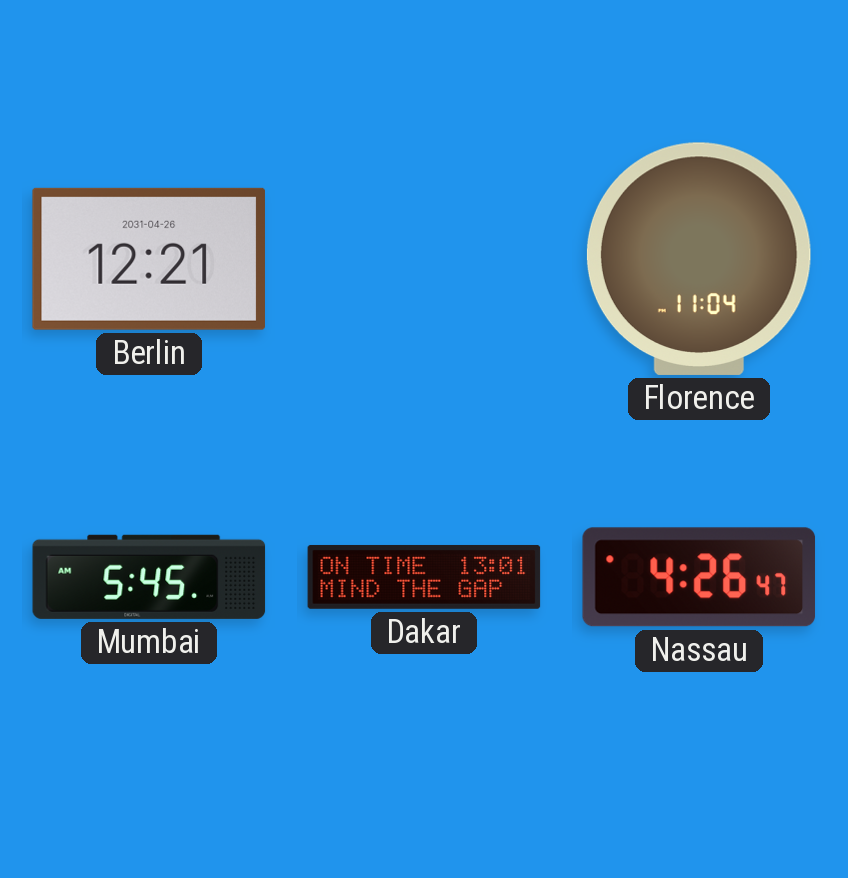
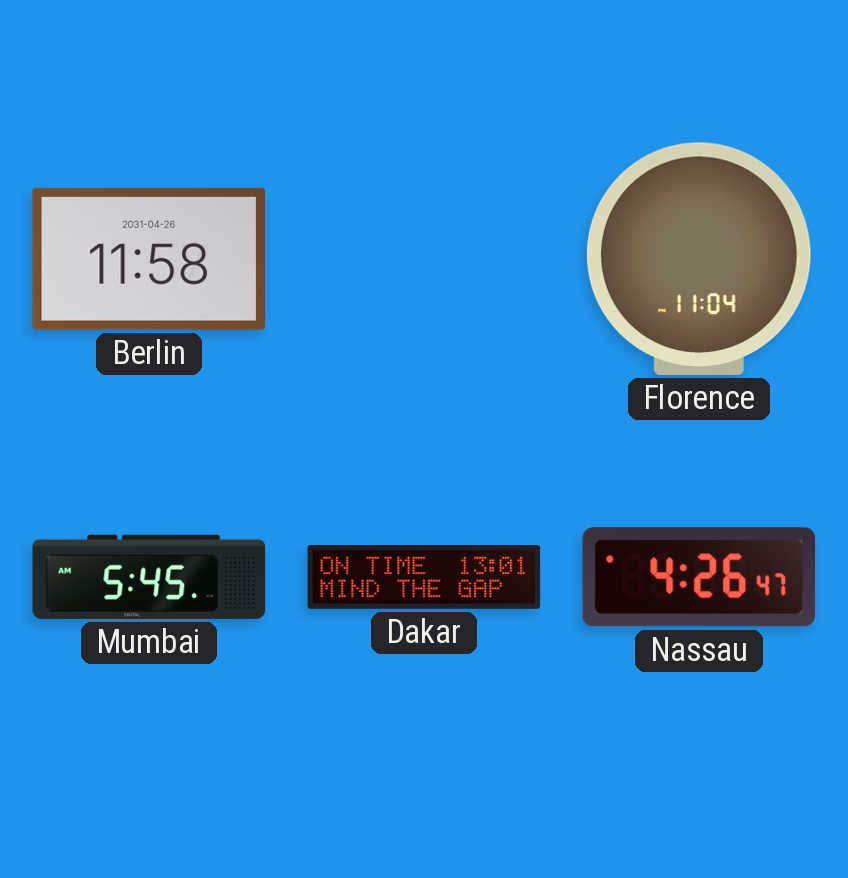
Berlin: 12:21 -> 11:58
